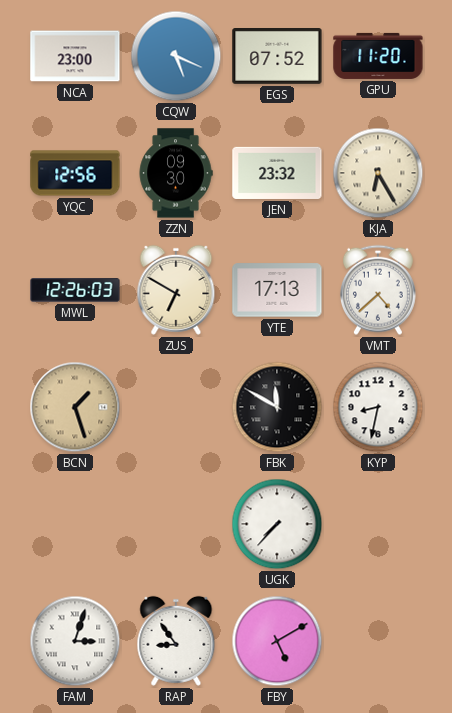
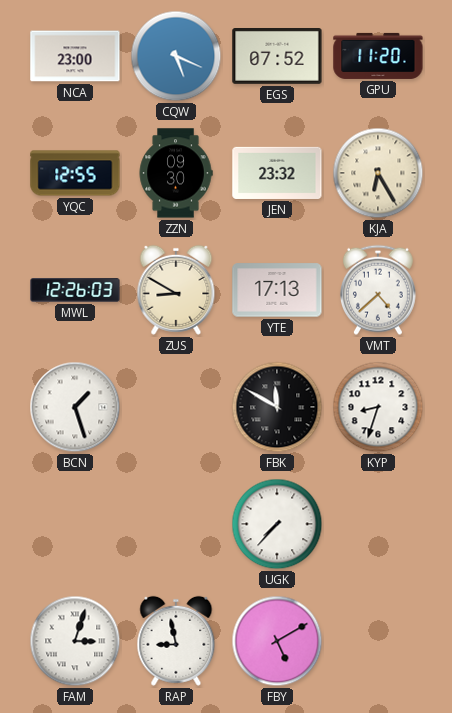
YQC: 12:56 -> 12:55
ZUS: 6:50 -> 8:50
BCN dial: champagne -> white
KYP: 8:32 -> 8:33
RAP: 8:54 -> 8:58
